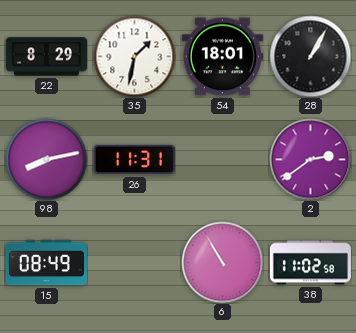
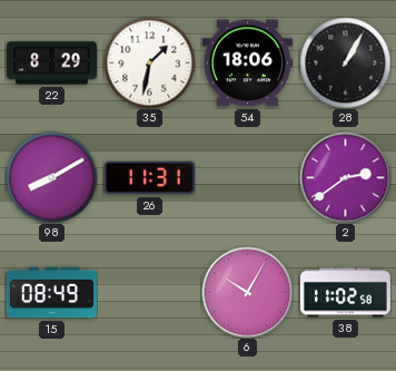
54: 18:01 -> 18:06
98: 8:13 -> 8:10
6: 10:55 -> 10:05
